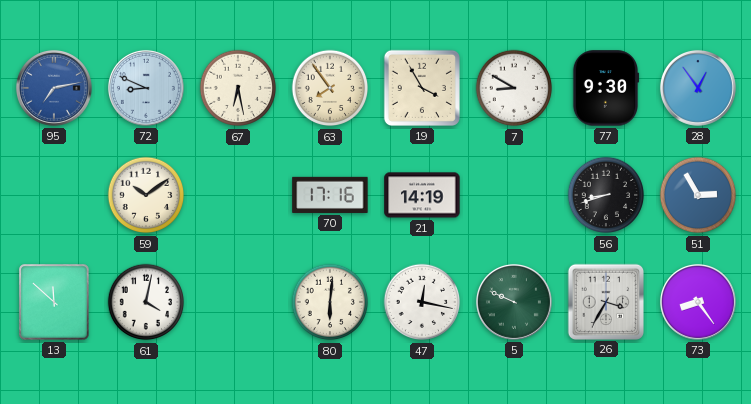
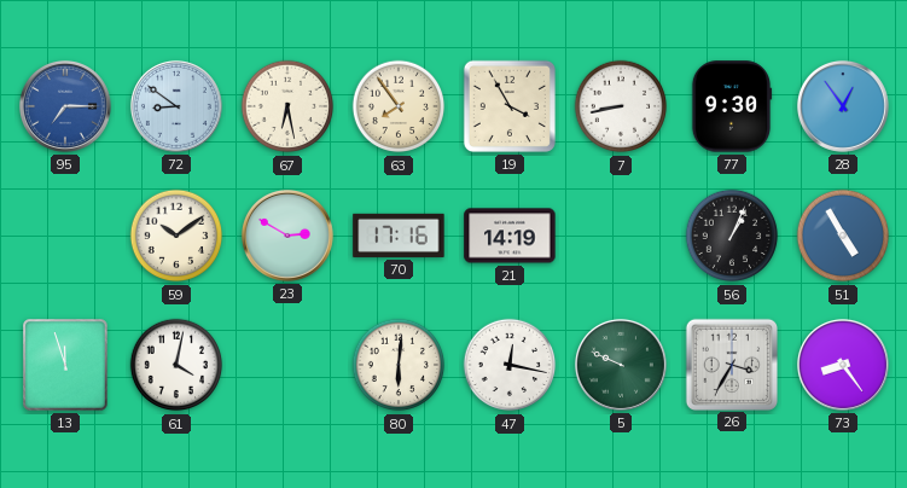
95: 7:13 -> 7:15
72: 8:49 -> 8:51
7: 8:50 -> 8:43
23: none -> 2:50
56: 8:42 -> 1:04
51: 2:55 -> 4:55
13: 11:52 -> 11:57
